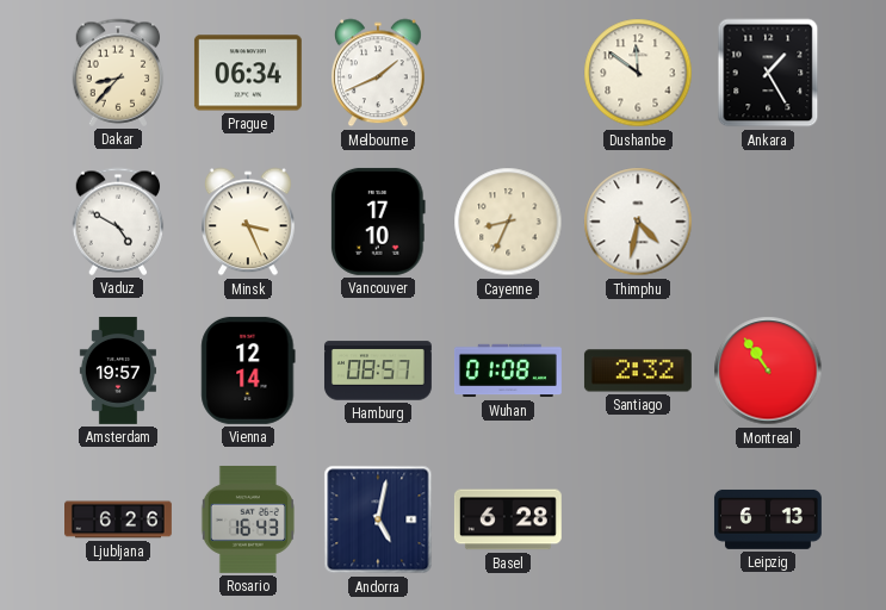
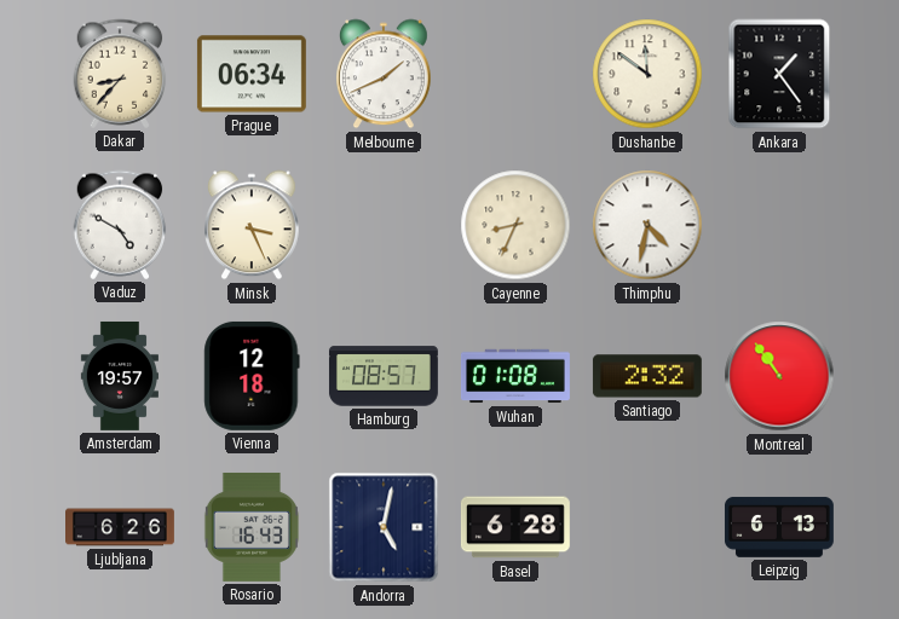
Ankara: 1:25 -> 1:24
Vancouver: 17:10 -> none
Vienna: 12:14 -> 12:18
